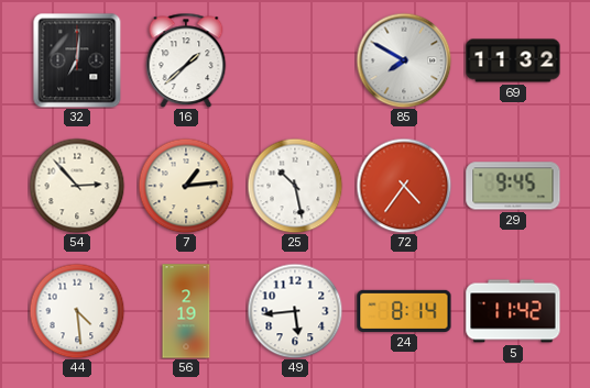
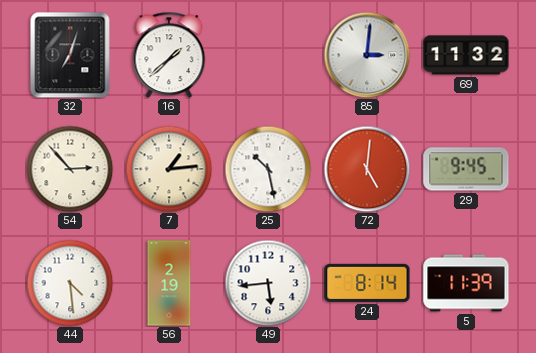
32: 7:01 -> 7:03
85: 7:50 -> 3:01
72: 4:36 -> 5:01
5: 11:42 -> 11:39
